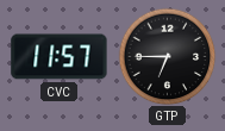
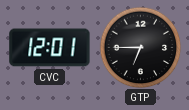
CVC: 11:57 -> 12:01
